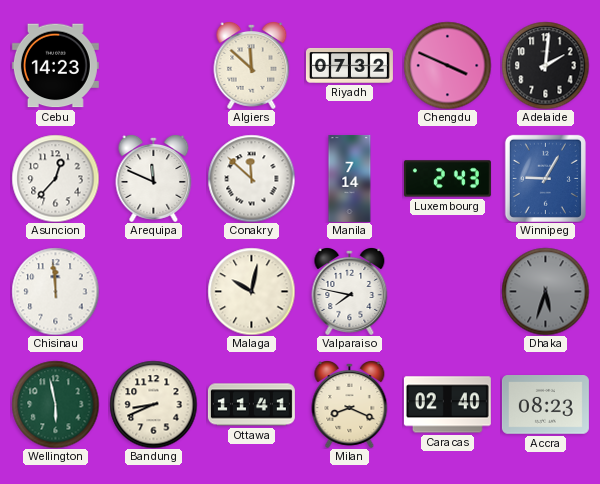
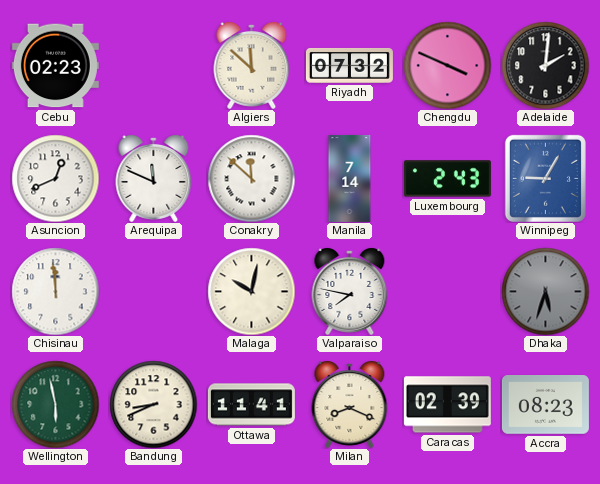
Cebu: 14:23 -> 02:23
Asuncion: 12:37 -> 12:41
Caracas: 02:40 -> 02:39
